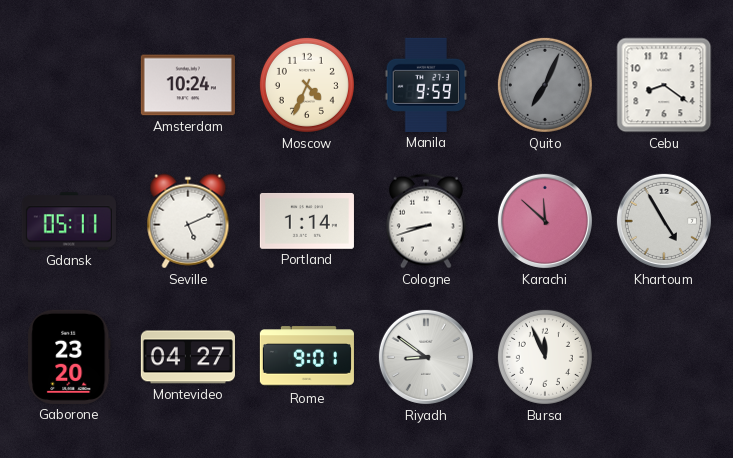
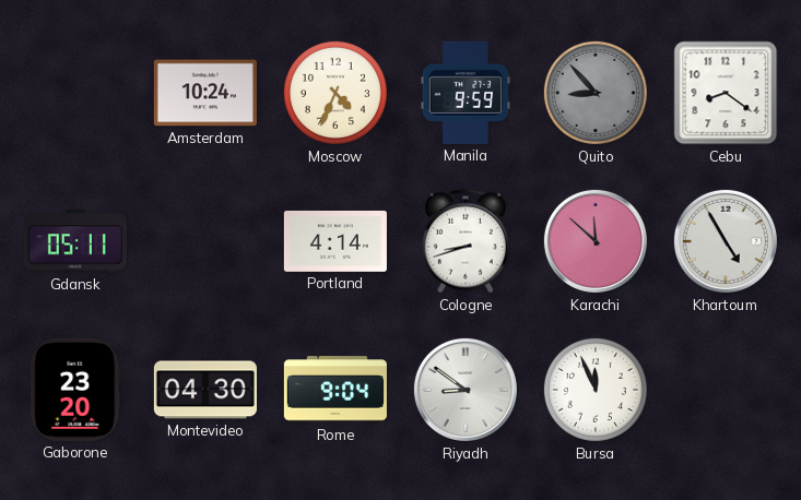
Quito: 7:04 -> 8:53
Seville: 5:11 -> none
Portland: 1:14 -> 4:14
Montevideo: 04:27 -> 04:30
Rome: 9:01 -> 9:04
